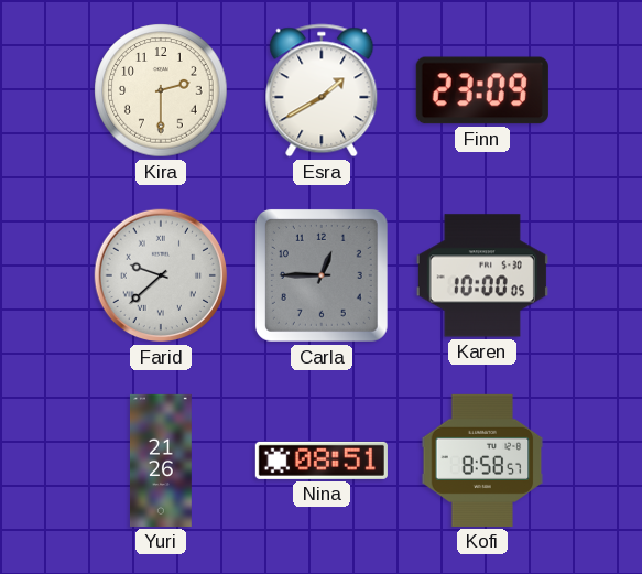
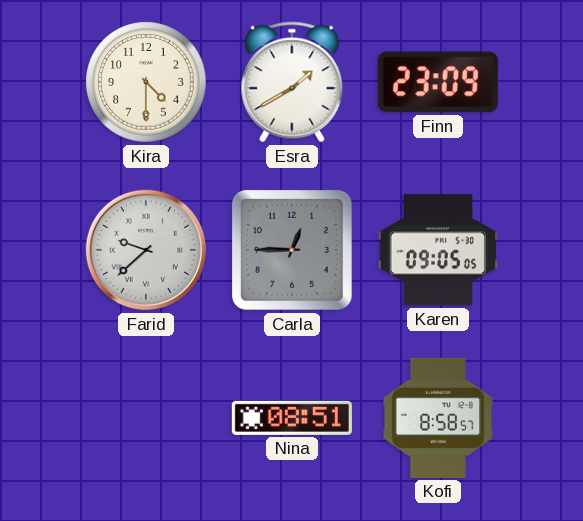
Kira: 2:30 -> 4:30
Karen: 10:00 -> 09:05
Yuri: 21:26 -> none
